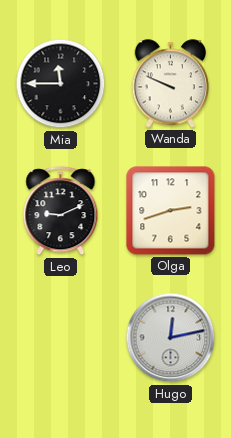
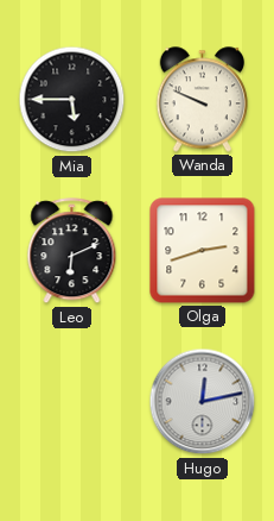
Mia: 11:45 -> 5:45
Leo: 9:11 -> 6:11
